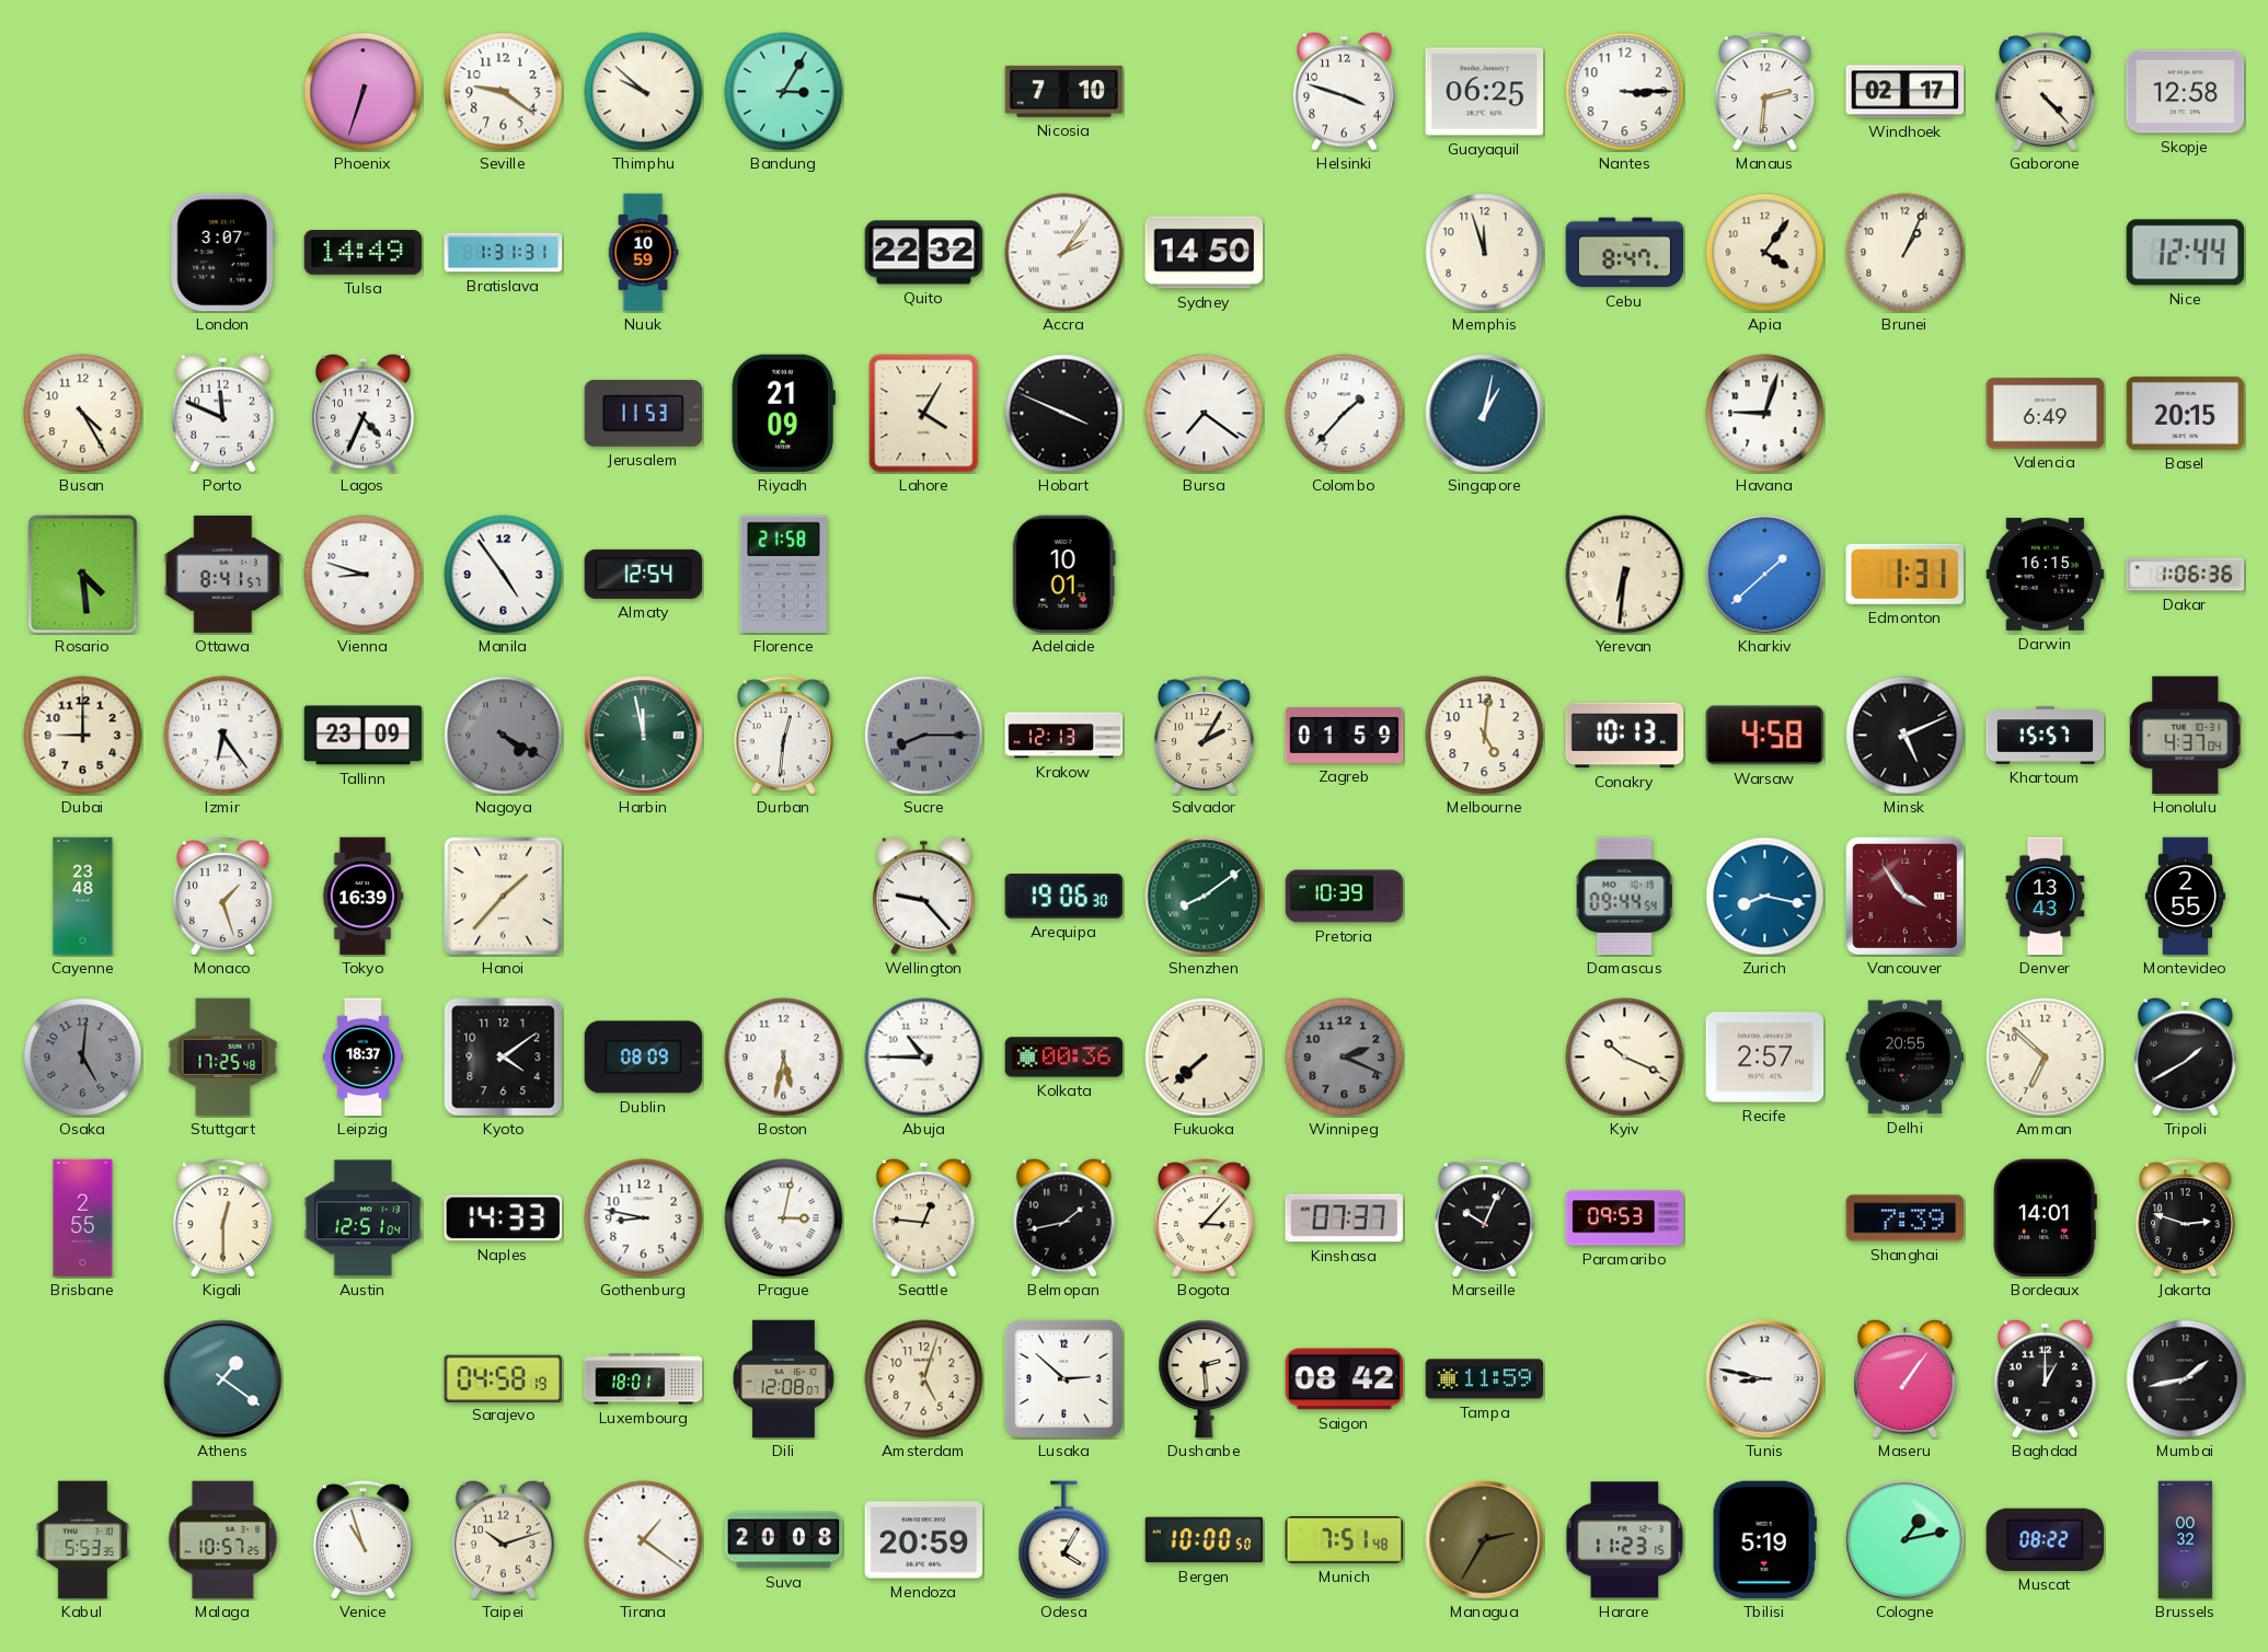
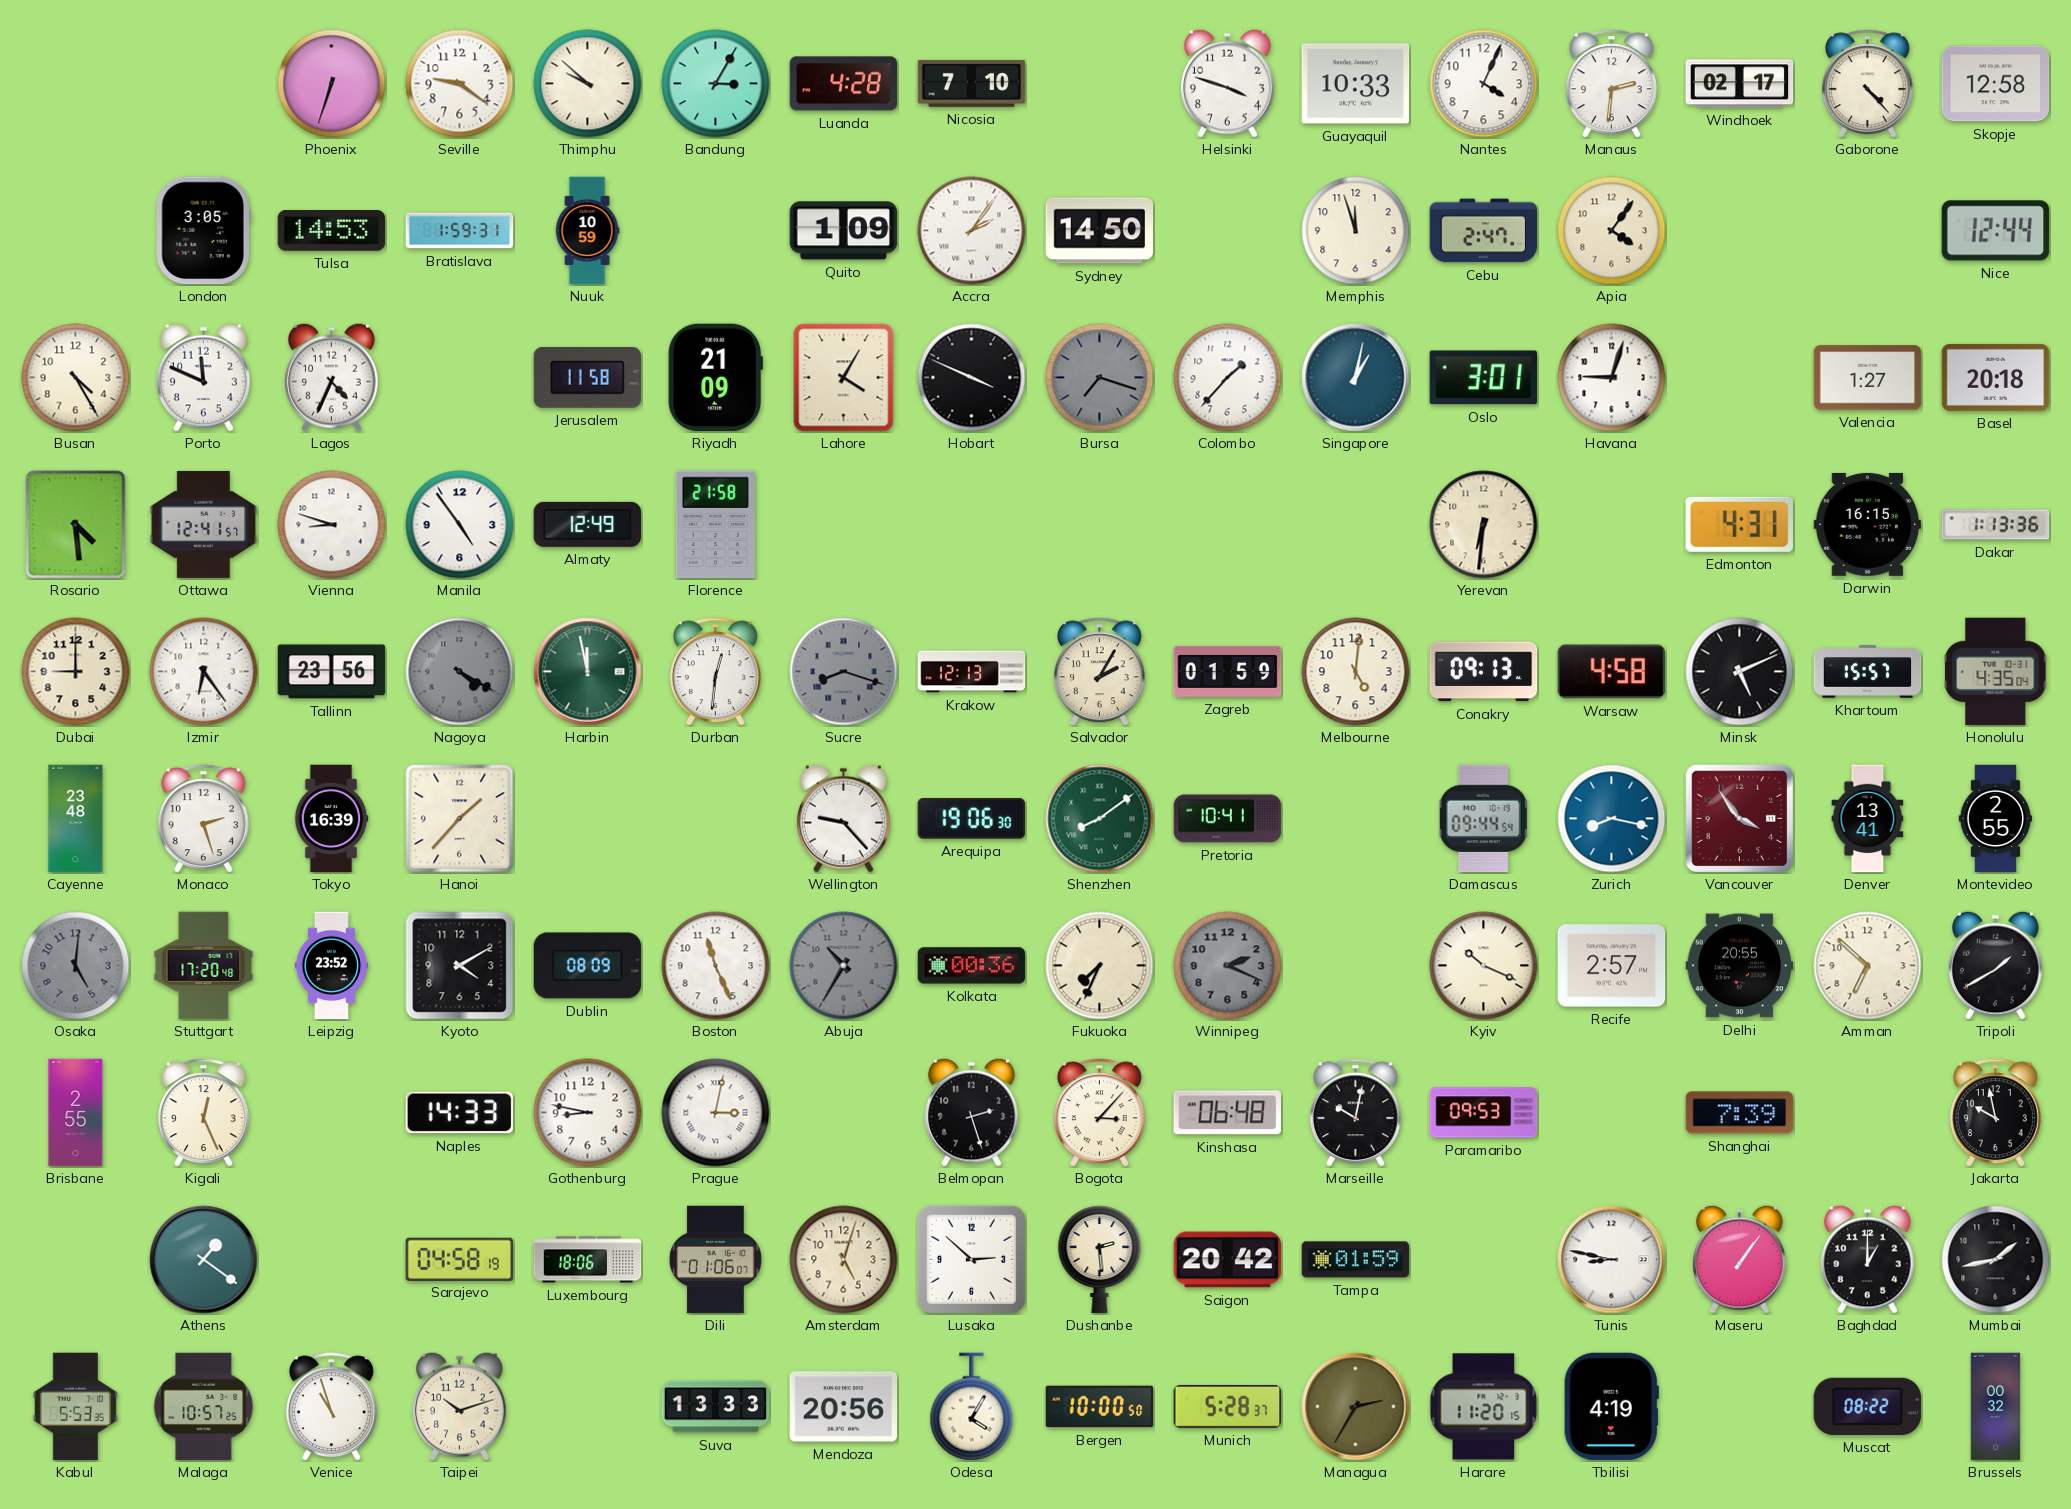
Luanda: none -> 4:28
Guayaquil: 06:25 -> 10:33
Nantes: 3:15 -> 4:04
London: 3:07 -> 3:05
Tulsa: 14:49 -> 14:53
Bratislava: 1:31 -> 1:59
Quito: 22:32 -> 1:09
Cebu: 8:47 -> 2:47
Brunei: 1:04 -> none
Jerusalem: 11:53 -> 11:58
Bursa: 7:21 -> 7:18
Bursa dial: white -> grey
Oslo: none -> 3:01
Valencia: 6:49 -> 1:27
Basel: 20:15 -> 20:18
Ottawa: 8:41 -> 12:41
Almaty: 12:54 -> 12:49
Adelaide: 10:01 -> none
Kharkiv: 1:38 -> none
Edmonton: 1:31 -> 4:31
Dakar: 1:06 -> 1:13
Tallinn: 23:09 -> 23:56
Sucre: 8:15 -> 8:18
Conakry: 10:13 -> 09:13
Honolulu: 4:37 -> 4:35
Monaco: 1:27 -> 2:27
Pretoria: 10:39 -> 10:41
Denver: 13:43 -> 13:41
Stuttgart: 17:25 -> 17:20
Leipzig: 18:37 -> 23:52
Kyoto: 4:09 -> 4:10
Boston: 5:32 -> 11:26
Abuja: 10:45 -> 10:35
Abuja dial: white -> grey
Fukuoka: 7:38 -> 7:34
Kigali: 12:30 -> 12:26
Austin: 12:51 -> none
Seattle: 12:46 -> none
Belmopan: 1:43 -> 2:27
Kinshasa: 07:37 -> 06:48
Marseille: 10:04 -> 10:02
Bordeaux: 14:01 -> none
Jakarta: 2:48 -> 9:58
Luxembourg: 18:01 -> 18:06
Dili: 12:08 -> 01:06
Saigon: 08:42 -> 20:42
Tampa: 11:59 -> 01:59
Tirana: 1:21 -> none
Suva: 20:08 -> 13:33
Mendoza: 20:59 -> 20:56
Munich: 7:51 -> 5:28
Harare: 11:23 -> 11:20
Tbilisi: 5:19 -> 4:19
Cologne: 1:13 -> none
